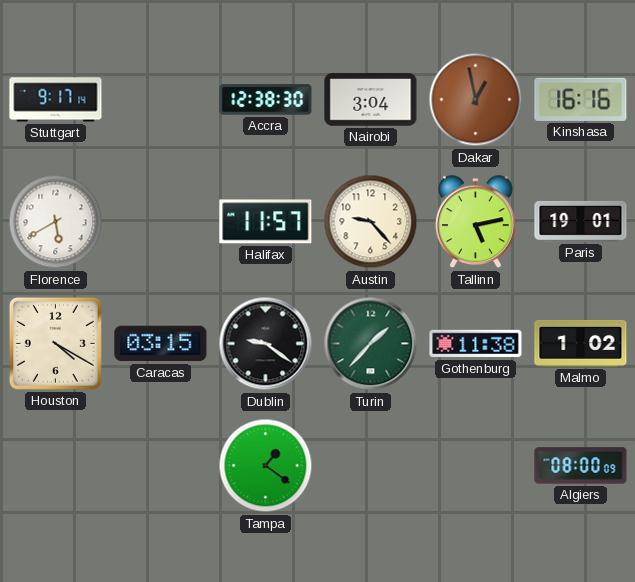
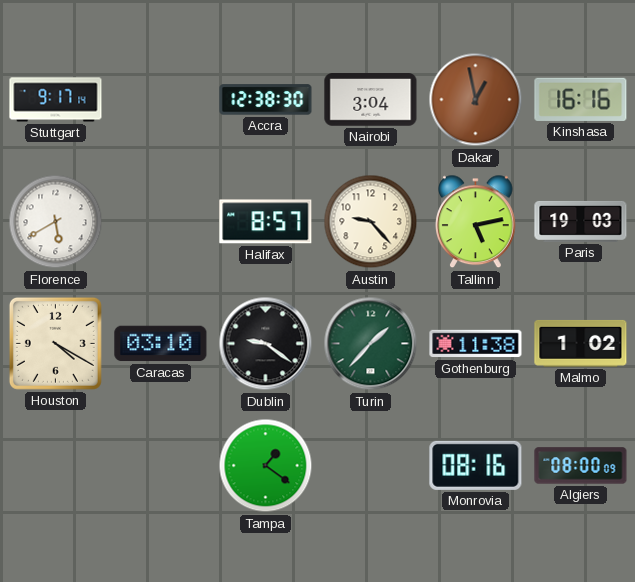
Halifax: 11:57 -> 8:57
Paris: 19:01 -> 19:03
Caracas: 03:15 -> 03:10
Monrovia: none -> 08:16
